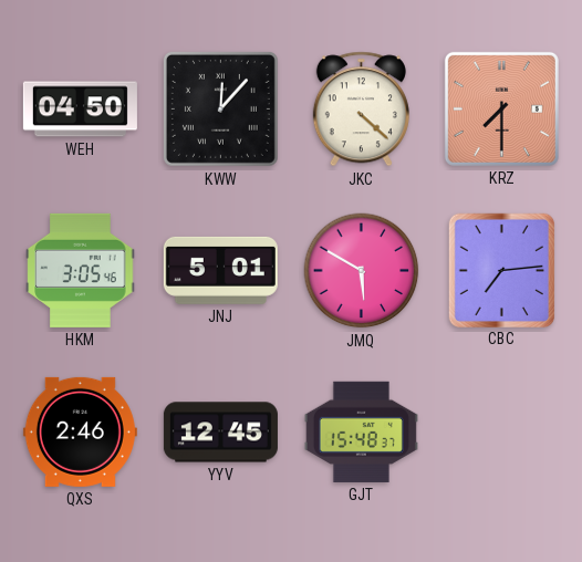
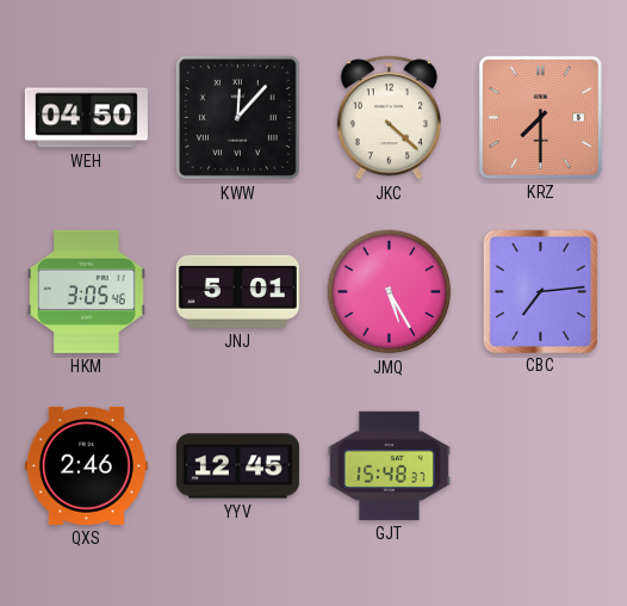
JMQ: 5:50 -> 5:25
